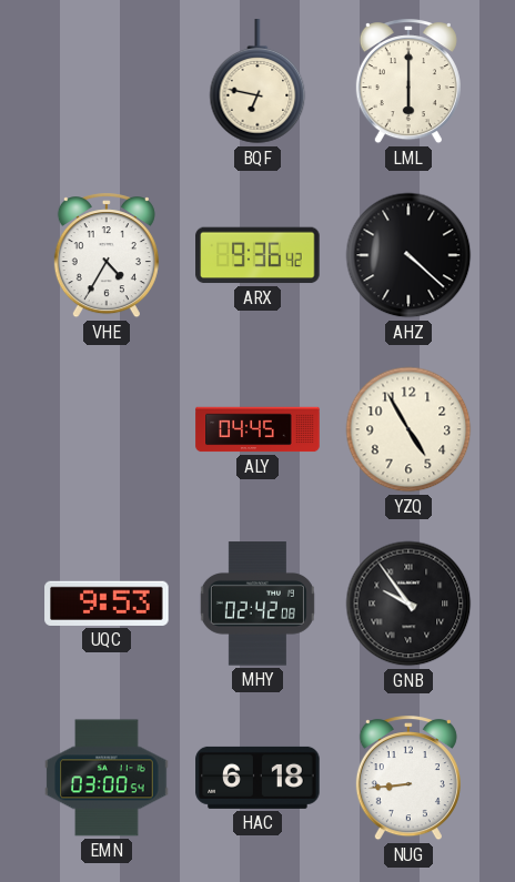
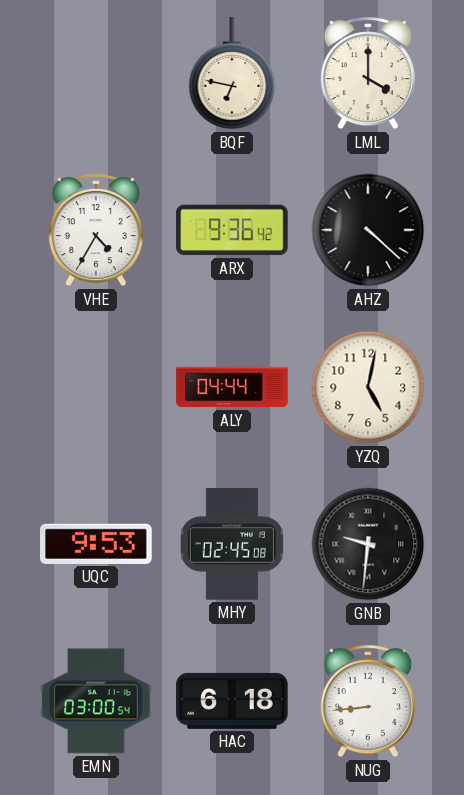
LML: 6:00 -> 4:00
ALY: 04:45 -> 04:44
YZQ: 4:55 -> 5:02
MHY: 02:42 -> 02:45
GNB: 9:54 -> 9:31
